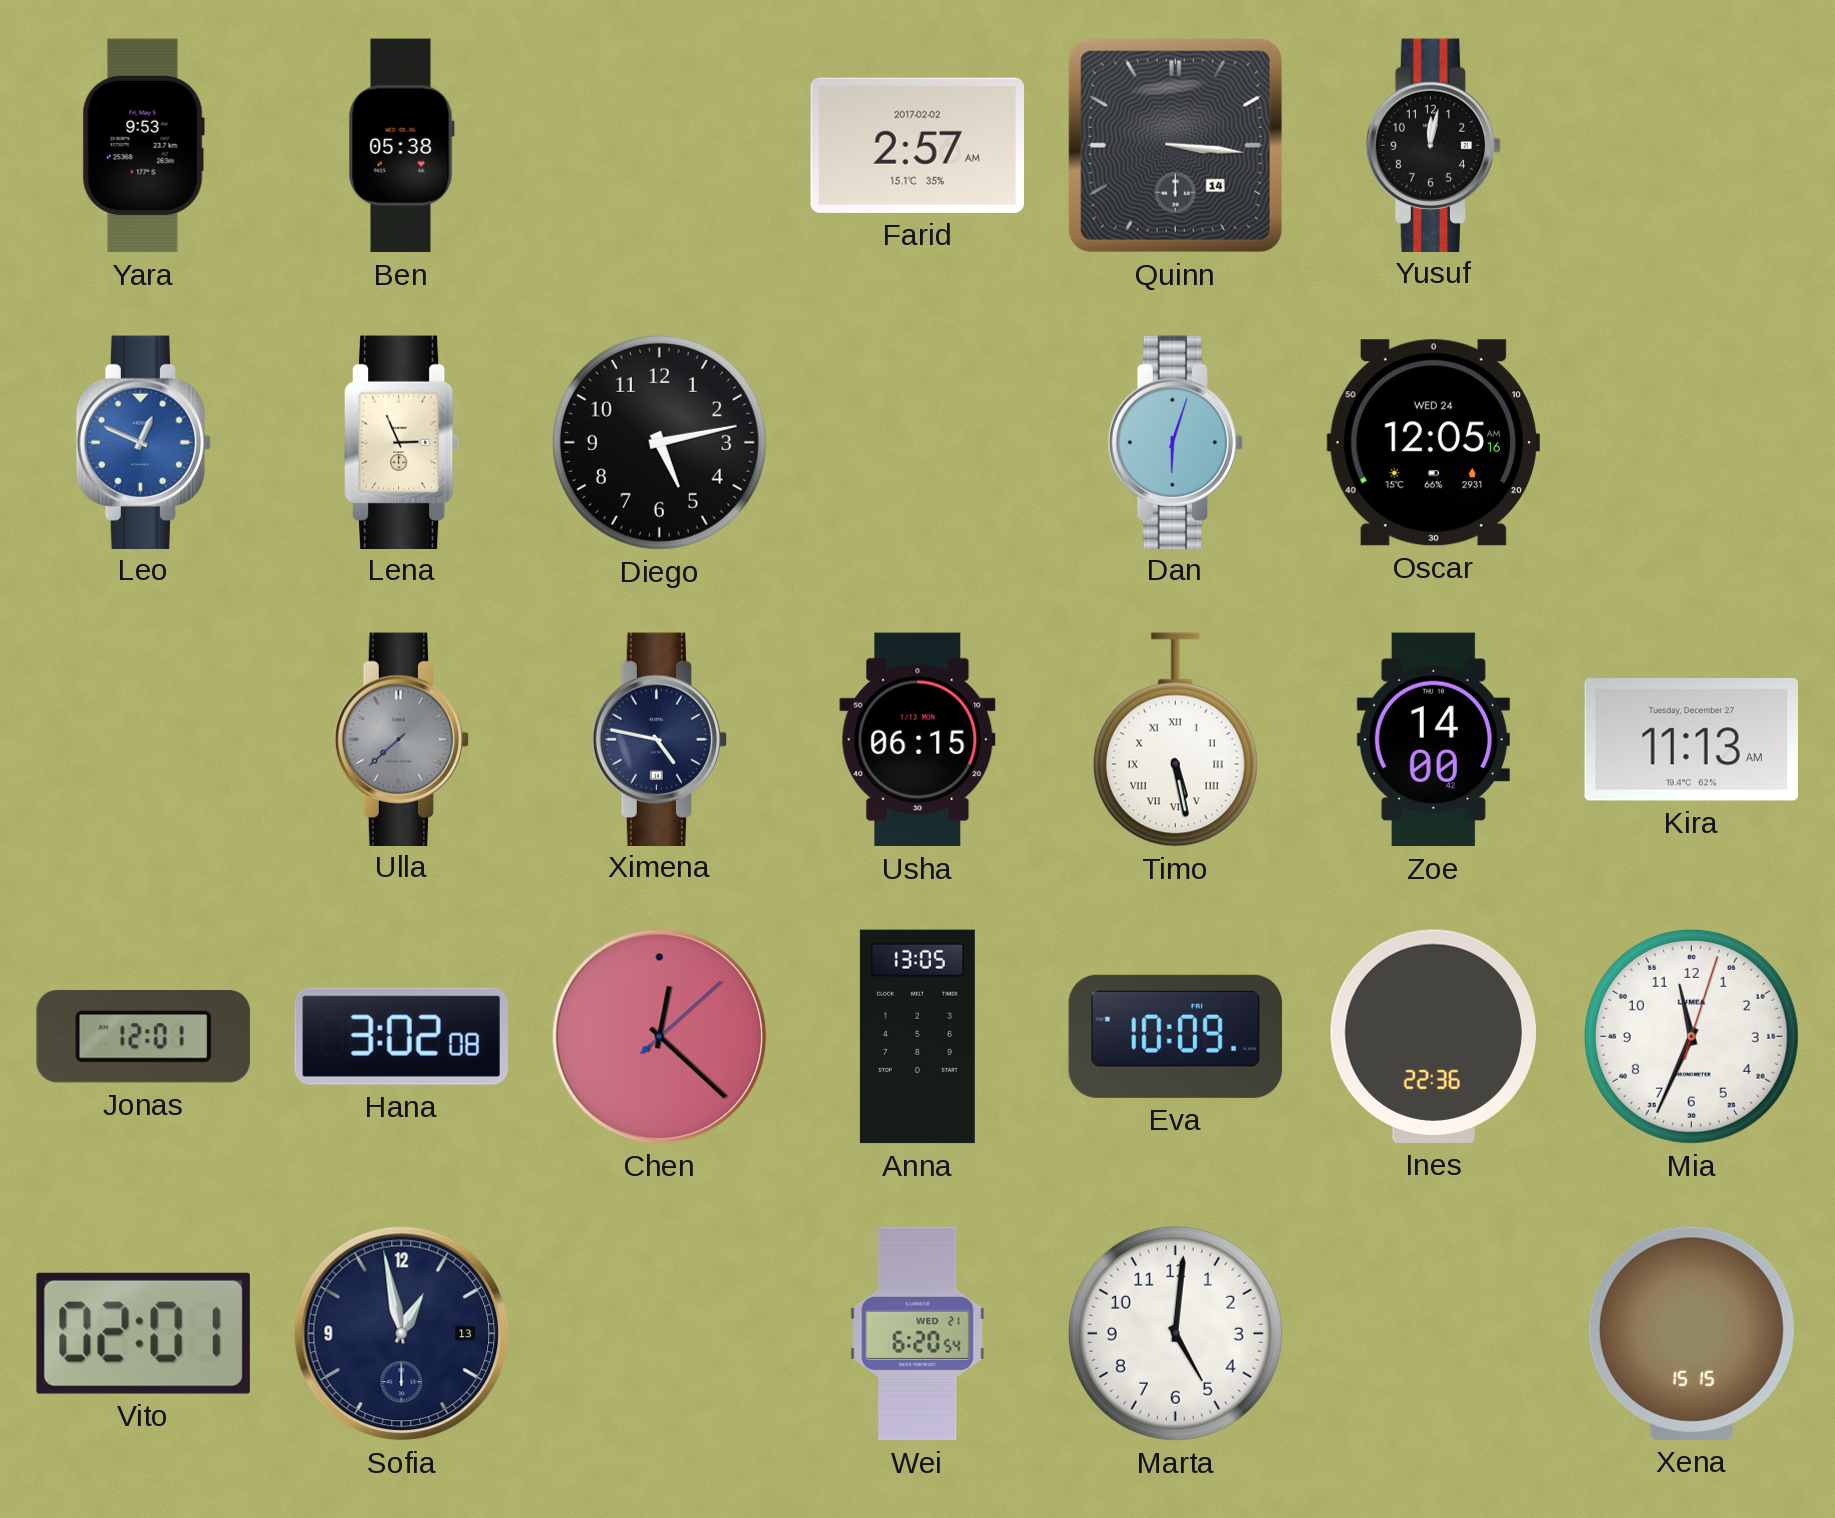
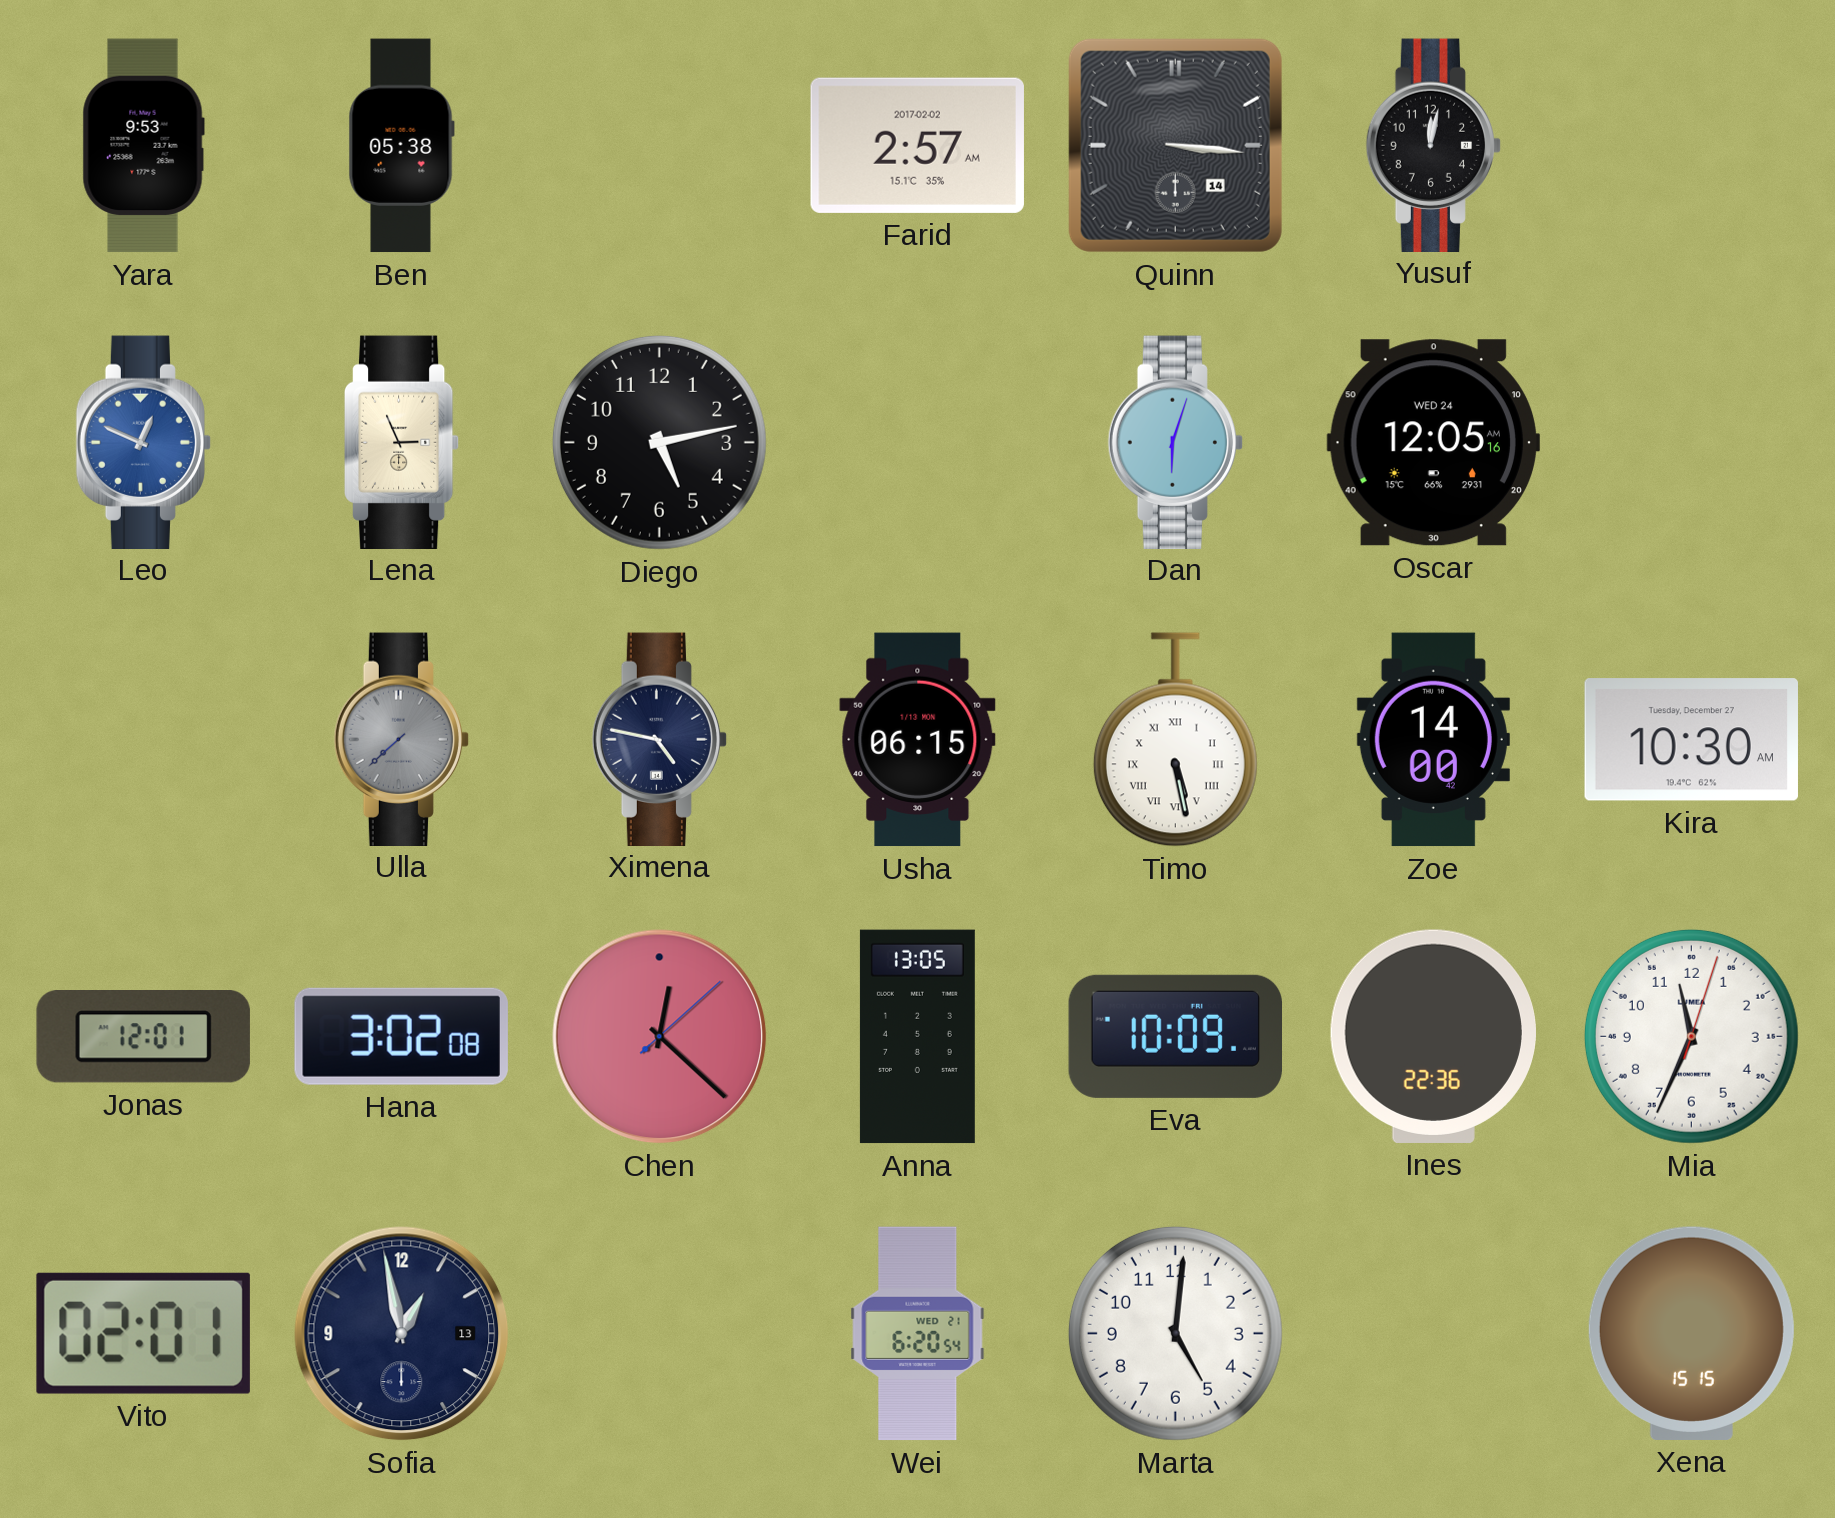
Kira: 11:13 -> 10:30
